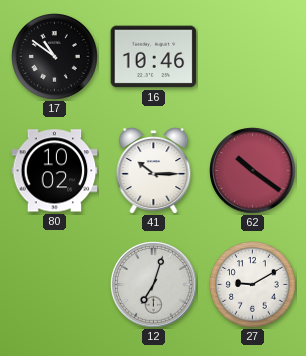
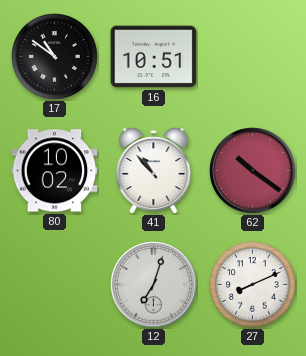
16: 10:46 -> 10:51
41: 10:15 -> 10:53
27: 9:10 -> 8:11
